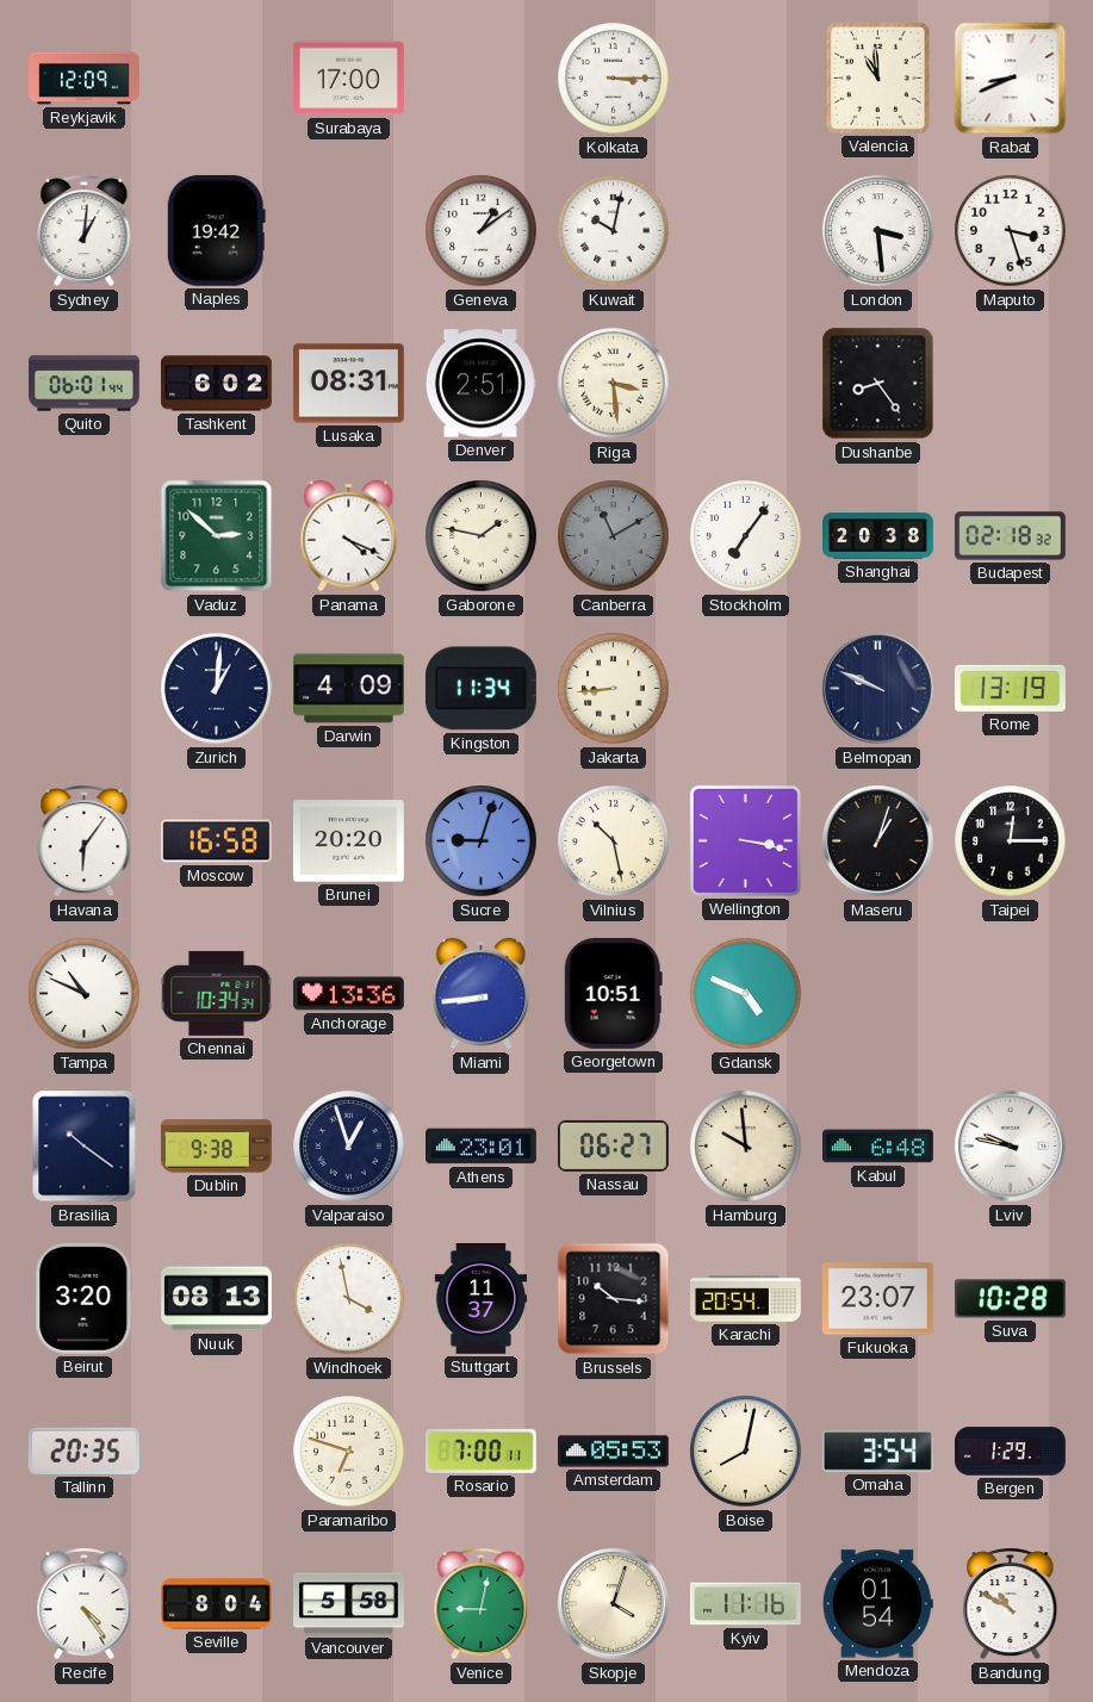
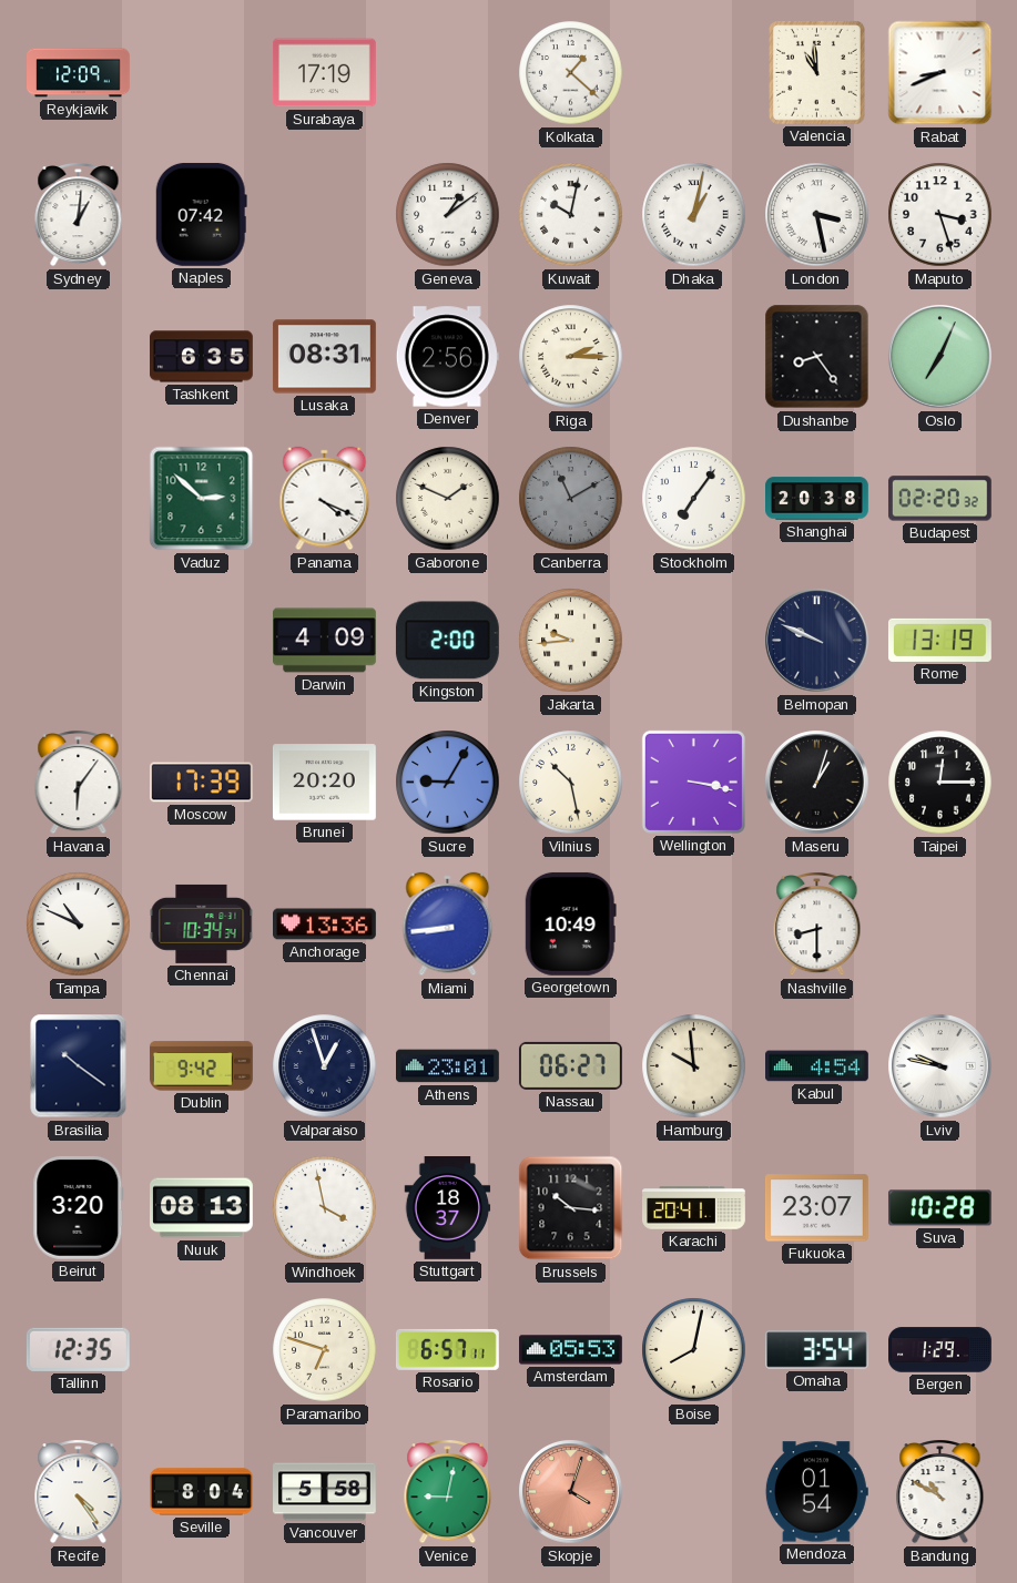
Surabaya: 17:00 -> 17:19
Kolkata: 3:15 -> 1:22
Naples: 19:42 -> 07:42
Dhaka: none -> 1:02
London: 3:29 -> 3:28
Quito: 06:01 -> none
Tashkent: 6:02 -> 6:35
Denver: 2:51 -> 2:56
Riga: 3:29 -> 2:15
Oslo: none -> 7:04
Gaborone: 1:47 -> 1:49
Budapest: 02:18 -> 02:20
Zurich: 1:01 -> none
Kingston: 11:34 -> 2:00
Jakarta: 8:44 -> 9:44
Moscow: 16:58 -> 17:39
Sucre: 9:03 -> 9:05
Georgetown: 10:51 -> 10:49
Gdansk: 4:49 -> none
Nashville: none -> 8:30
Dublin: 9:38 -> 9:42
Kabul: 6:48 -> 4:54
Stuttgart: 11:37 -> 18:37
Karachi: 20:54 -> 20:41
Tallinn: 20:35 -> 12:35
Rosario: 7:00 -> 6:57
Skopje dial: cream -> salmon
Kyiv: 11:16 -> none
